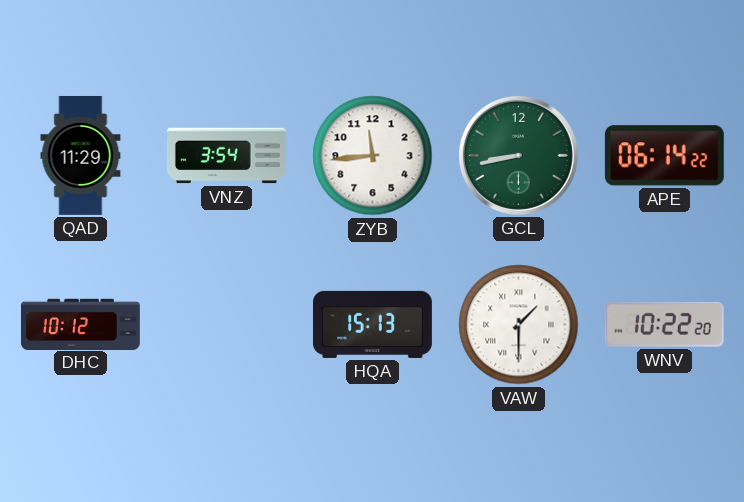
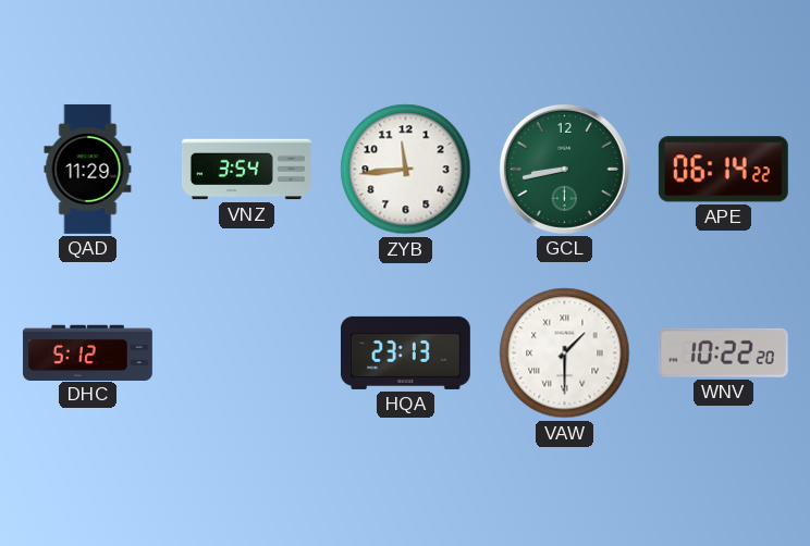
DHC: 10:12 -> 5:12
HQA: 15:13 -> 23:13
